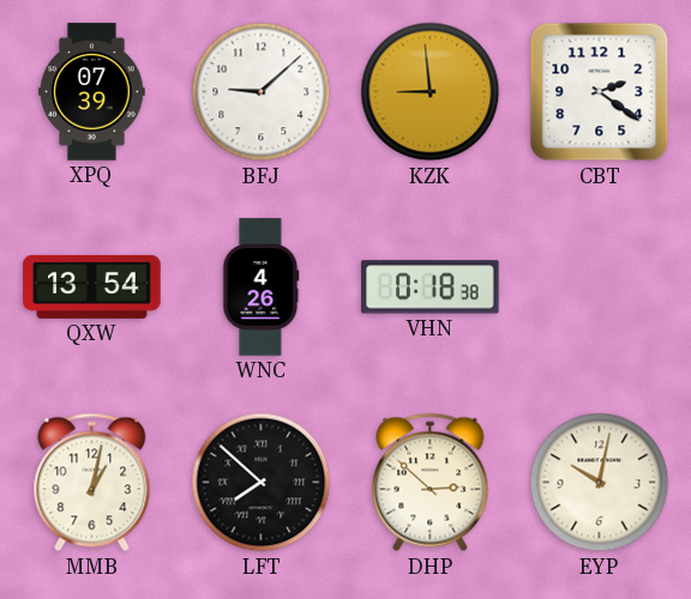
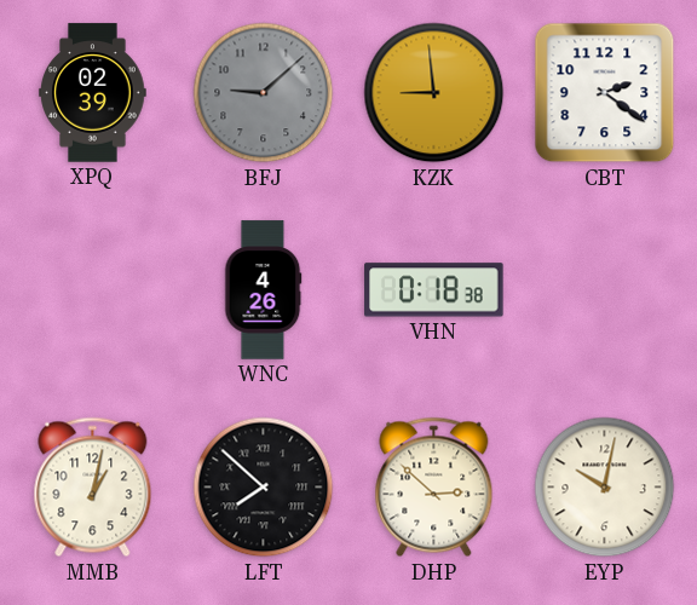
XPQ: 07:39 -> 02:39
BFJ dial: white -> grey
QXW: 13:54 -> none
